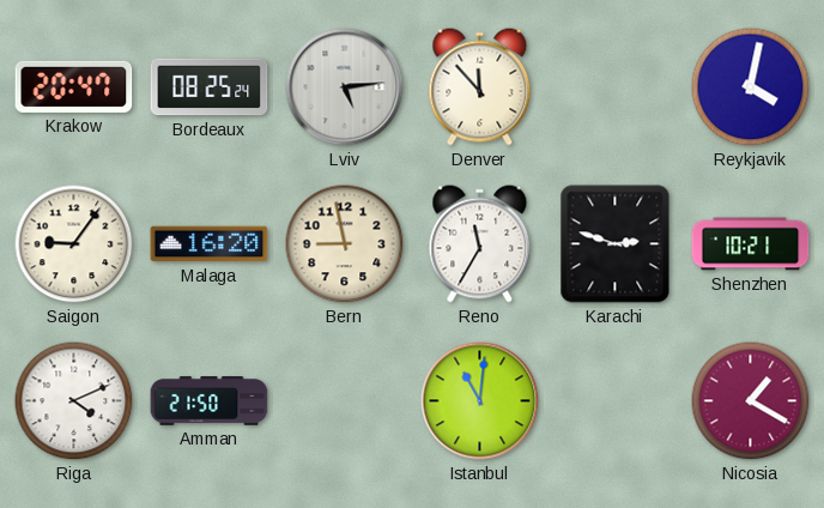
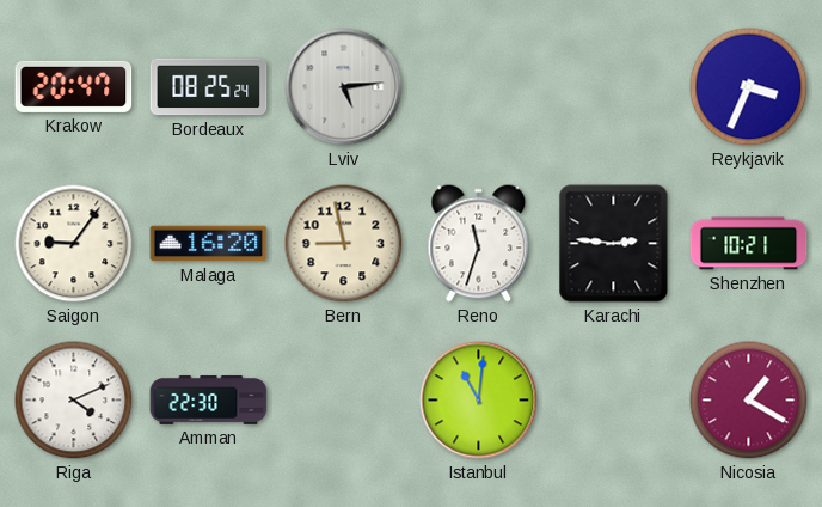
Denver: 11:53 -> none
Reykjavik: 4:02 -> 3:34
Reno: 11:35 -> 11:33
Karachi: 2:48 -> 2:46
Amman: 21:50 -> 22:30
